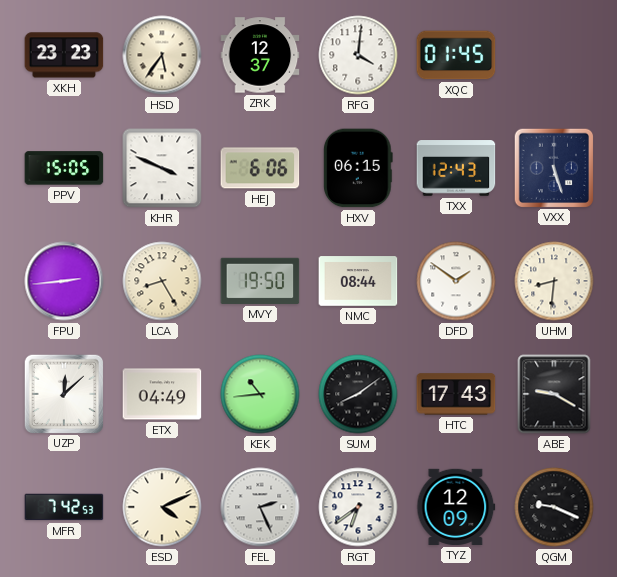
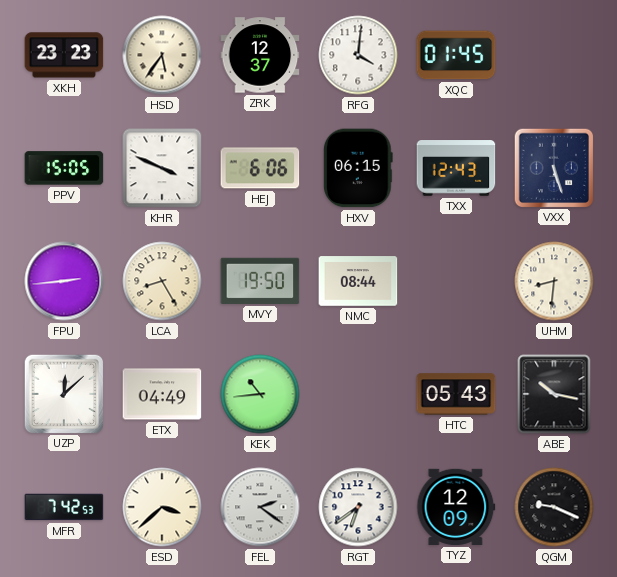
DFD: 1:51 -> none
SUM: 8:09 -> none
HTC: 17:43 -> 05:43
ABE: 9:20 -> 10:17
ESD: 4:11 -> 3:38
FEL: 2:26 -> 2:21
